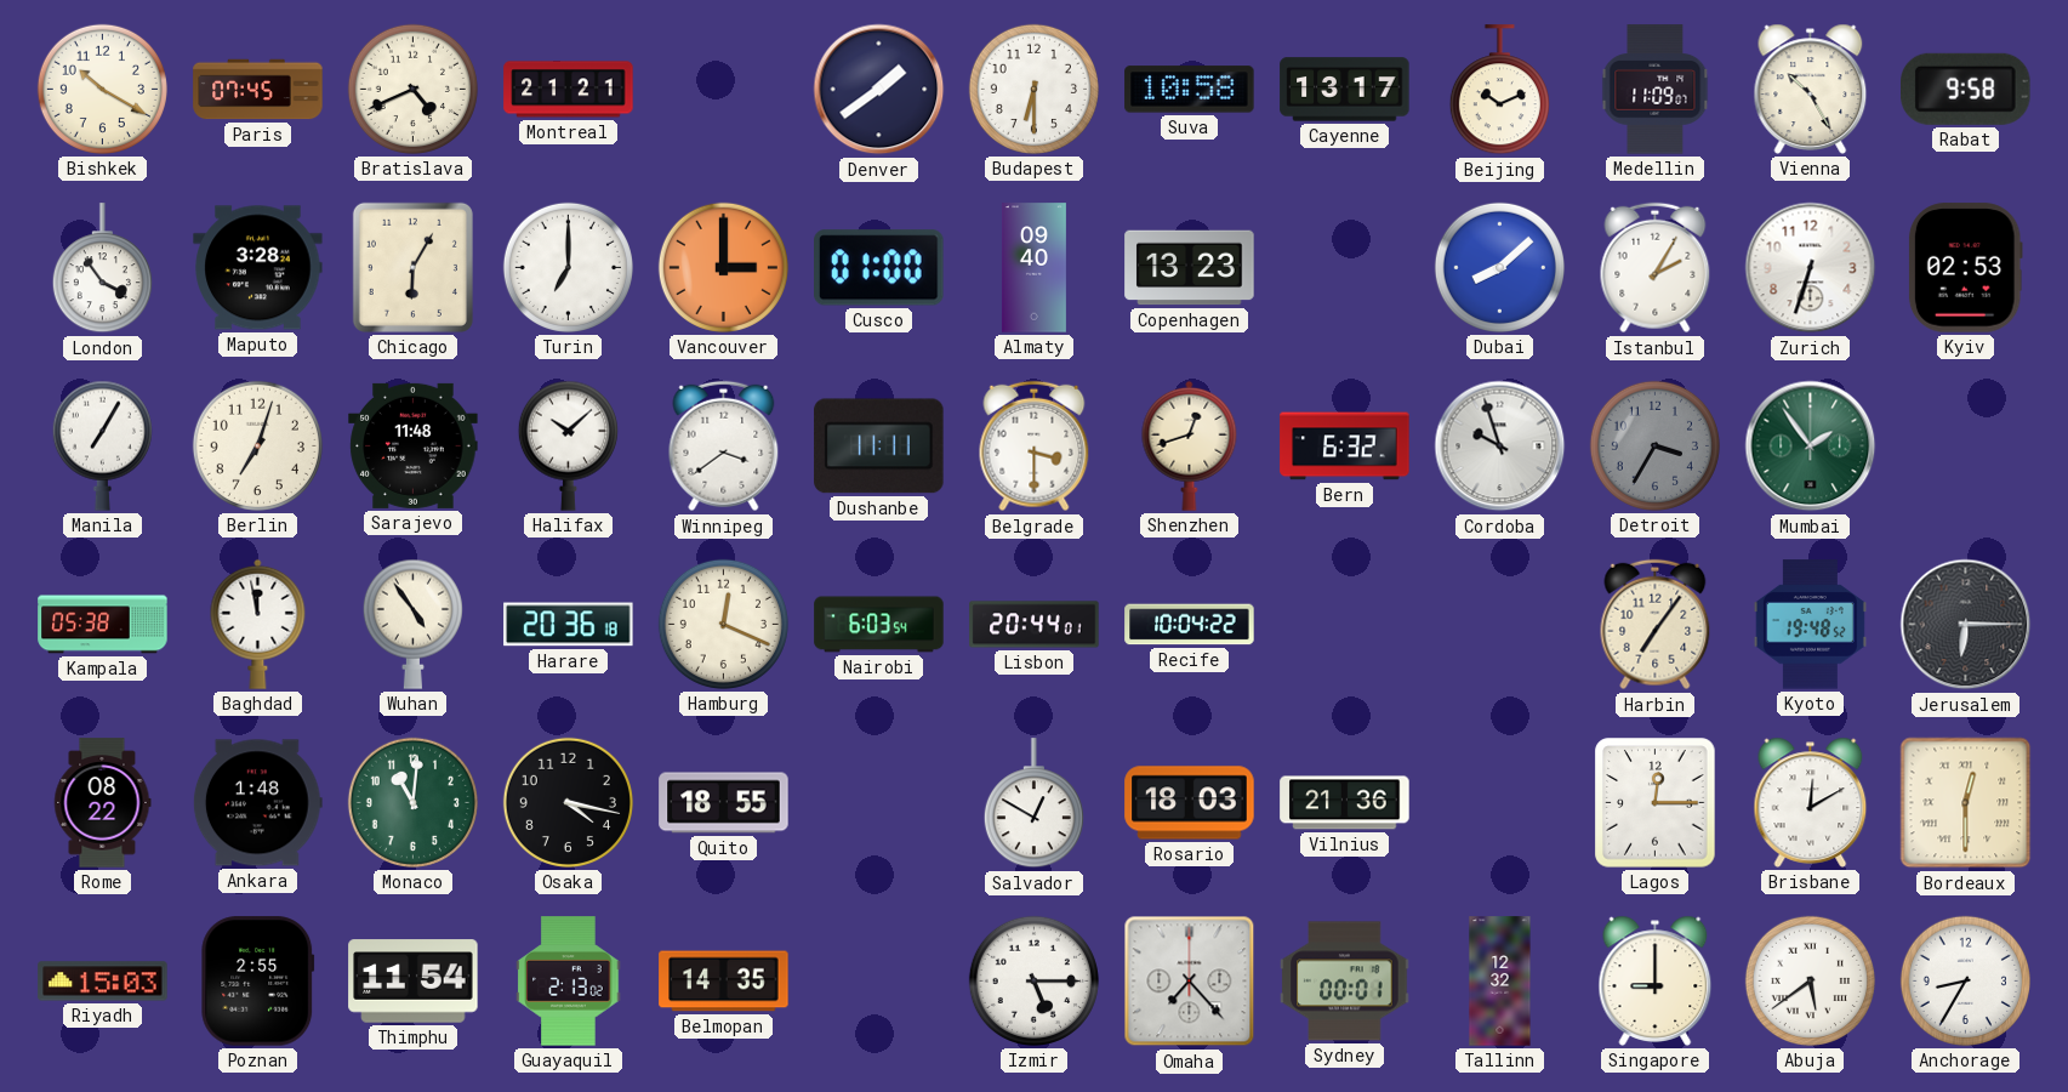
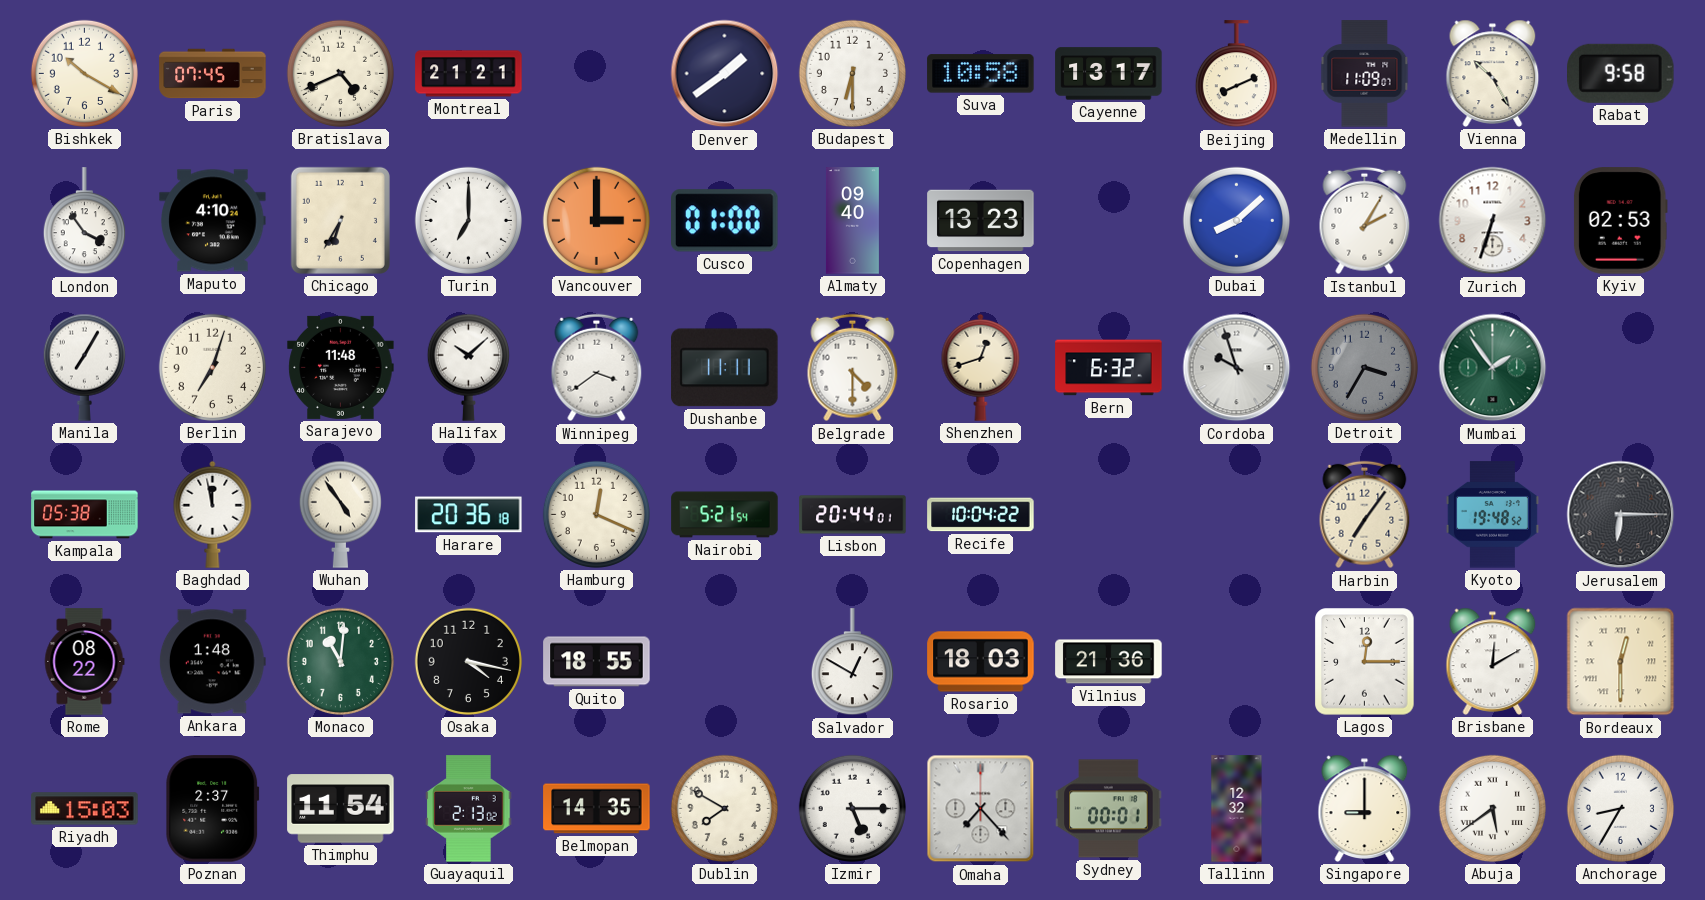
Beijing: 10:11 -> 8:11
Maputo: 3:28 -> 4:10
Chicago: 6:05 -> 6:35
Belgrade: 3:30 -> 4:30
Nairobi: 6:03 -> 5:21
Poznan: 2:55 -> 2:37
Dublin: none -> 7:50
